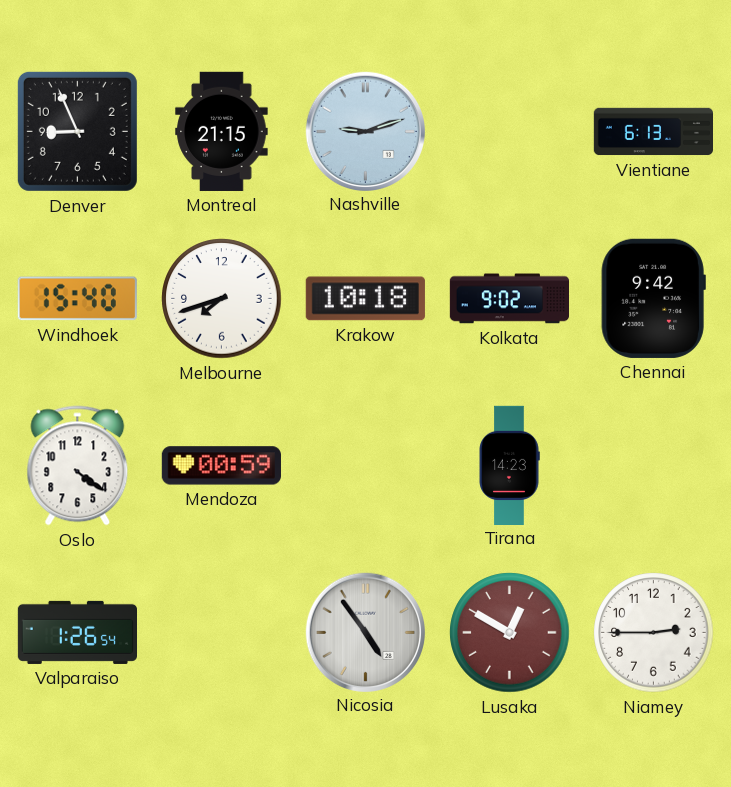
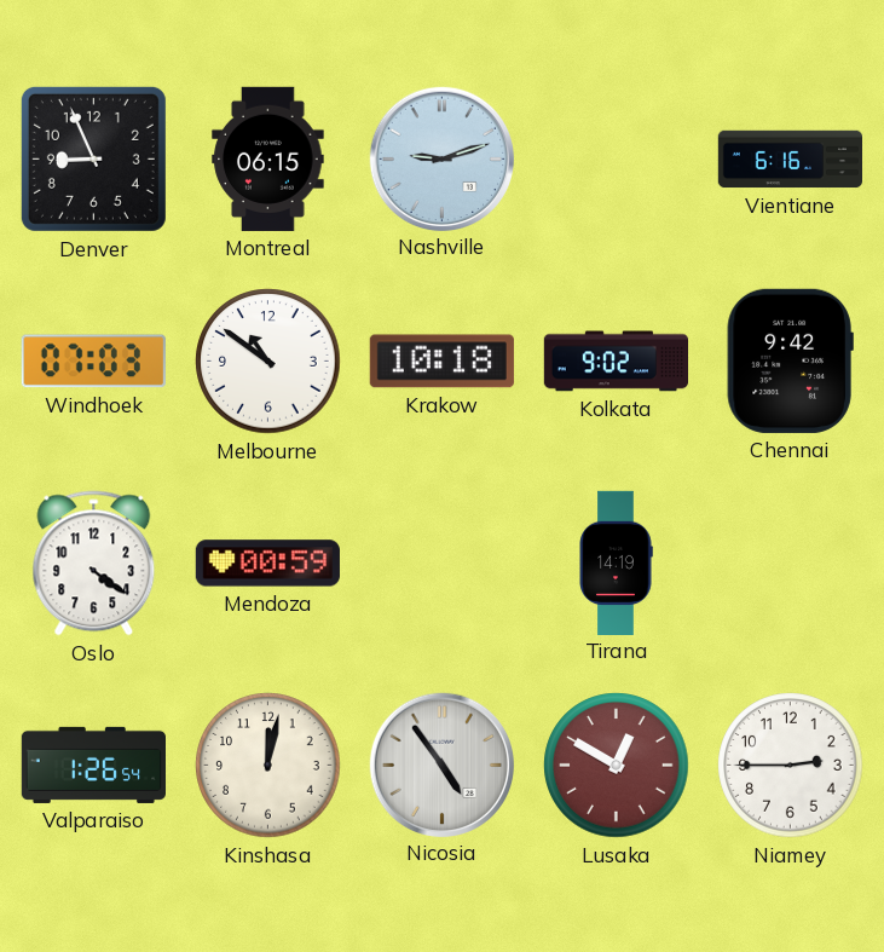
Montreal: 21:15 -> 06:15
Vientiane: 6:13 -> 6:16
Windhoek: 15:40 -> 07:03
Melbourne: 7:42 -> 10:51
Tirana: 14:23 -> 14:19
Kinshasa: none -> 12:02
